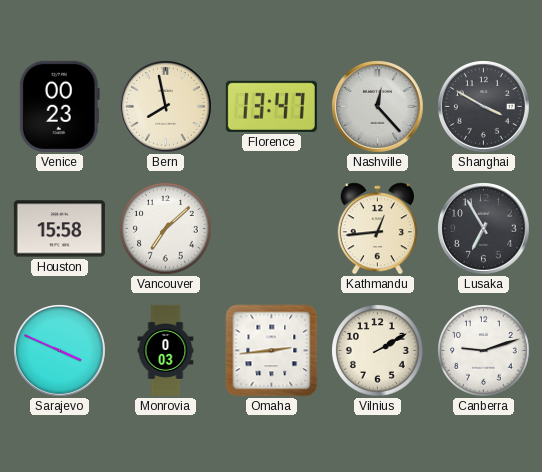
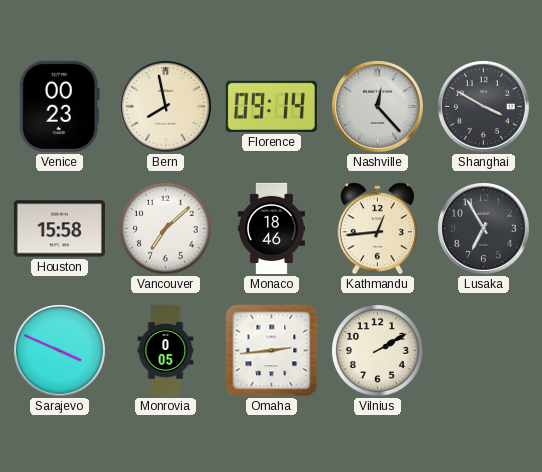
Florence: 13:47 -> 09:14
Monaco: none -> 18:46
Monrovia: 0:03 -> 0:05
Canberra: 9:12 -> none
